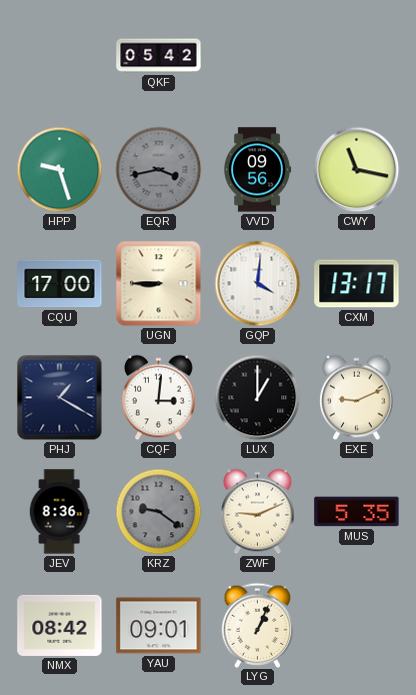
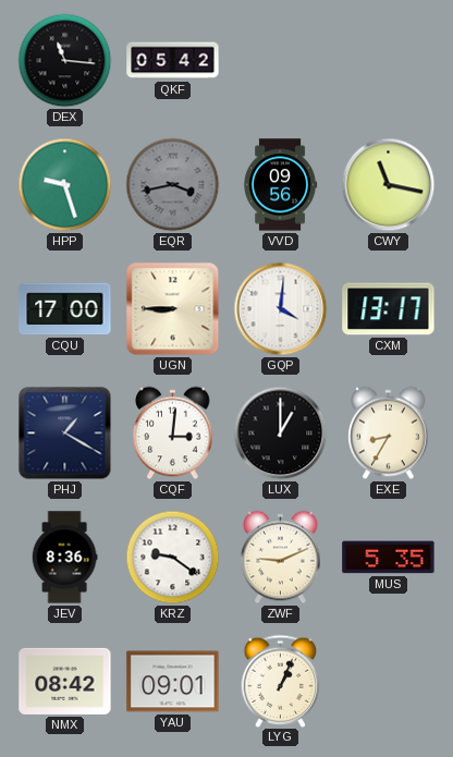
DEX: none -> 11:16
EXE: 9:11 -> 8:35
KRZ dial: grey -> white
